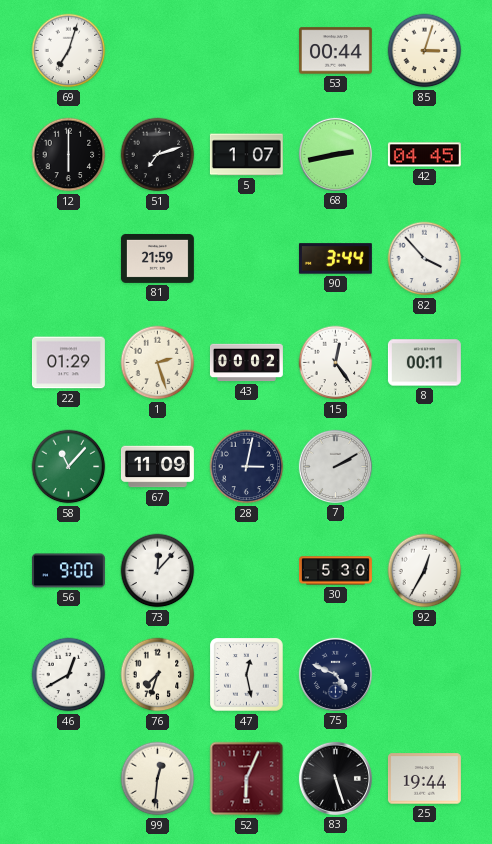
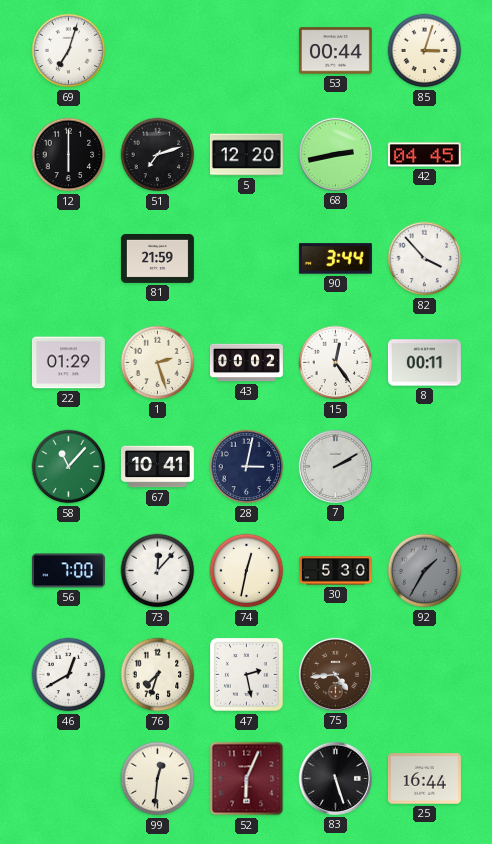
5: 1:07 -> 12:20
67: 11:09 -> 10:41
56: 9:00 -> 7:00
74: none -> 12:32
92: 12:35 -> 1:35
92 dial: white -> grey
47: 12:28 -> 2:28
75: 4:49 -> 4:44
75 dial: navy -> brown
25: 19:44 -> 16:44
